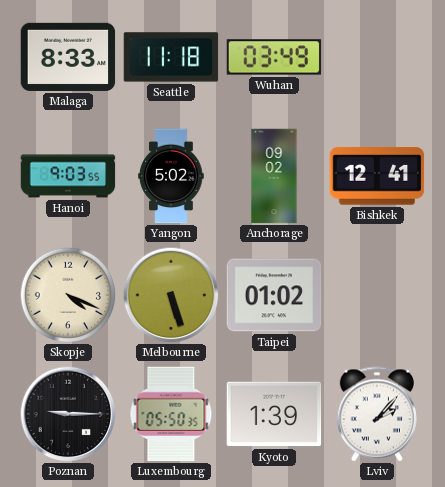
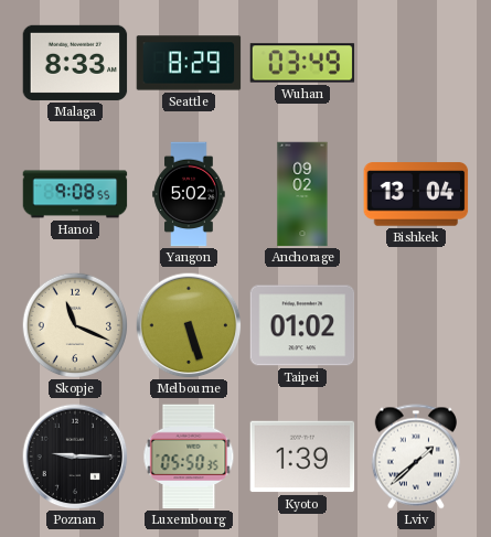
Seattle: 11:18 -> 8:29
Hanoi: 9:03 -> 9:08
Bishkek: 12:41 -> 13:04
Skopje: 4:19 -> 11:19
Lviv: 2:07 -> 1:38
